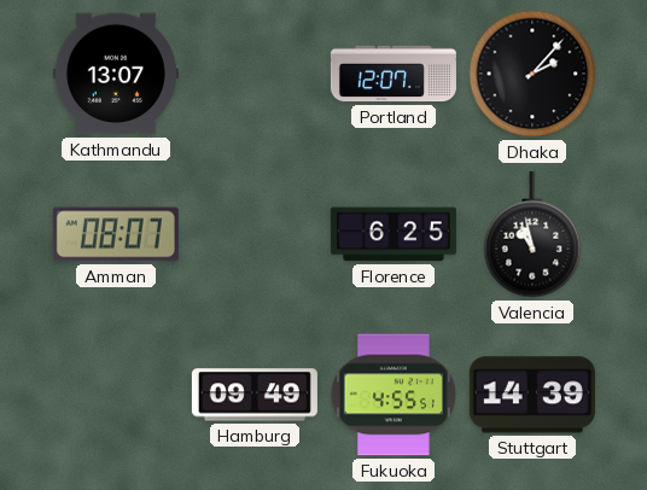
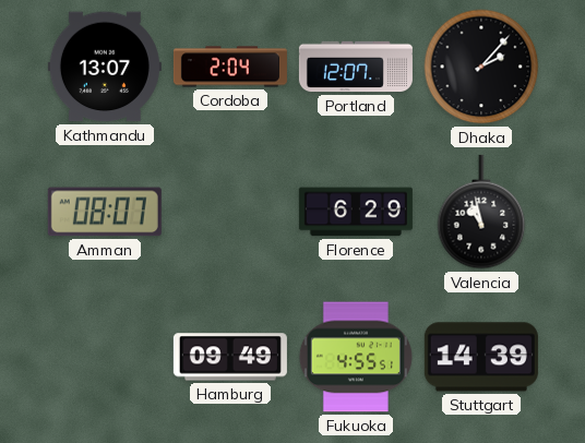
Cordoba: none -> 2:04
Florence: 6:25 -> 6:29
